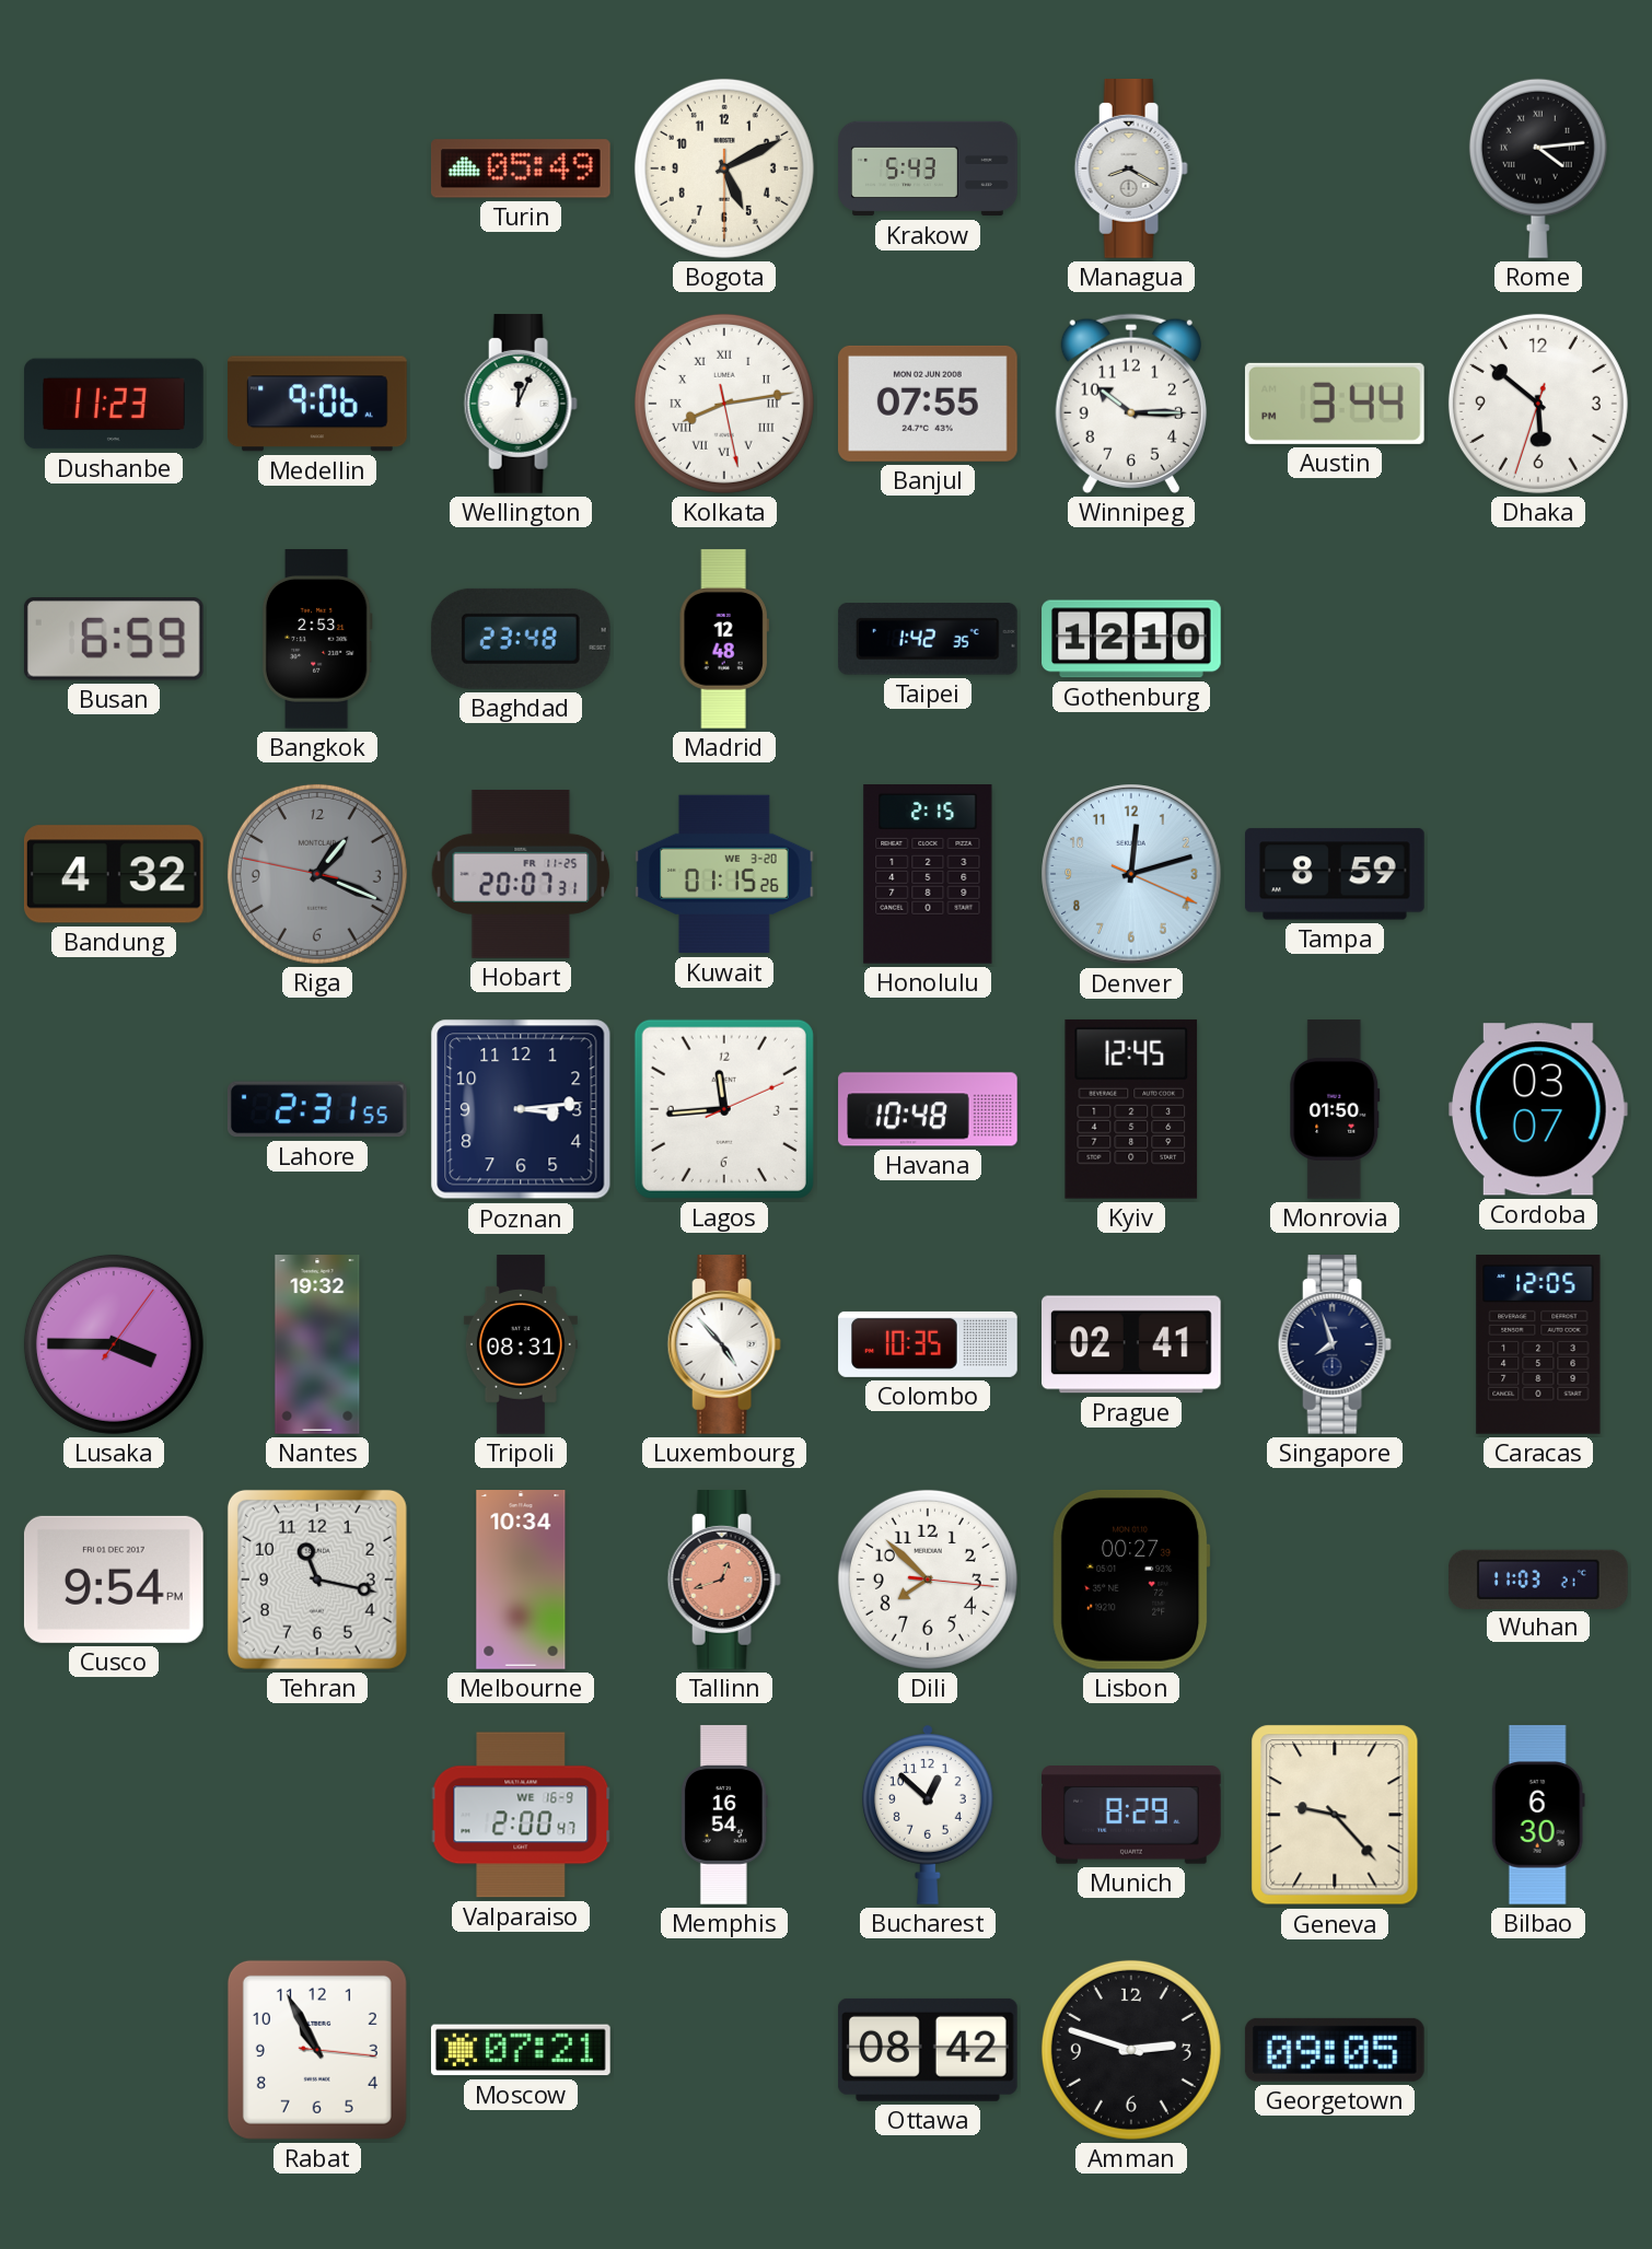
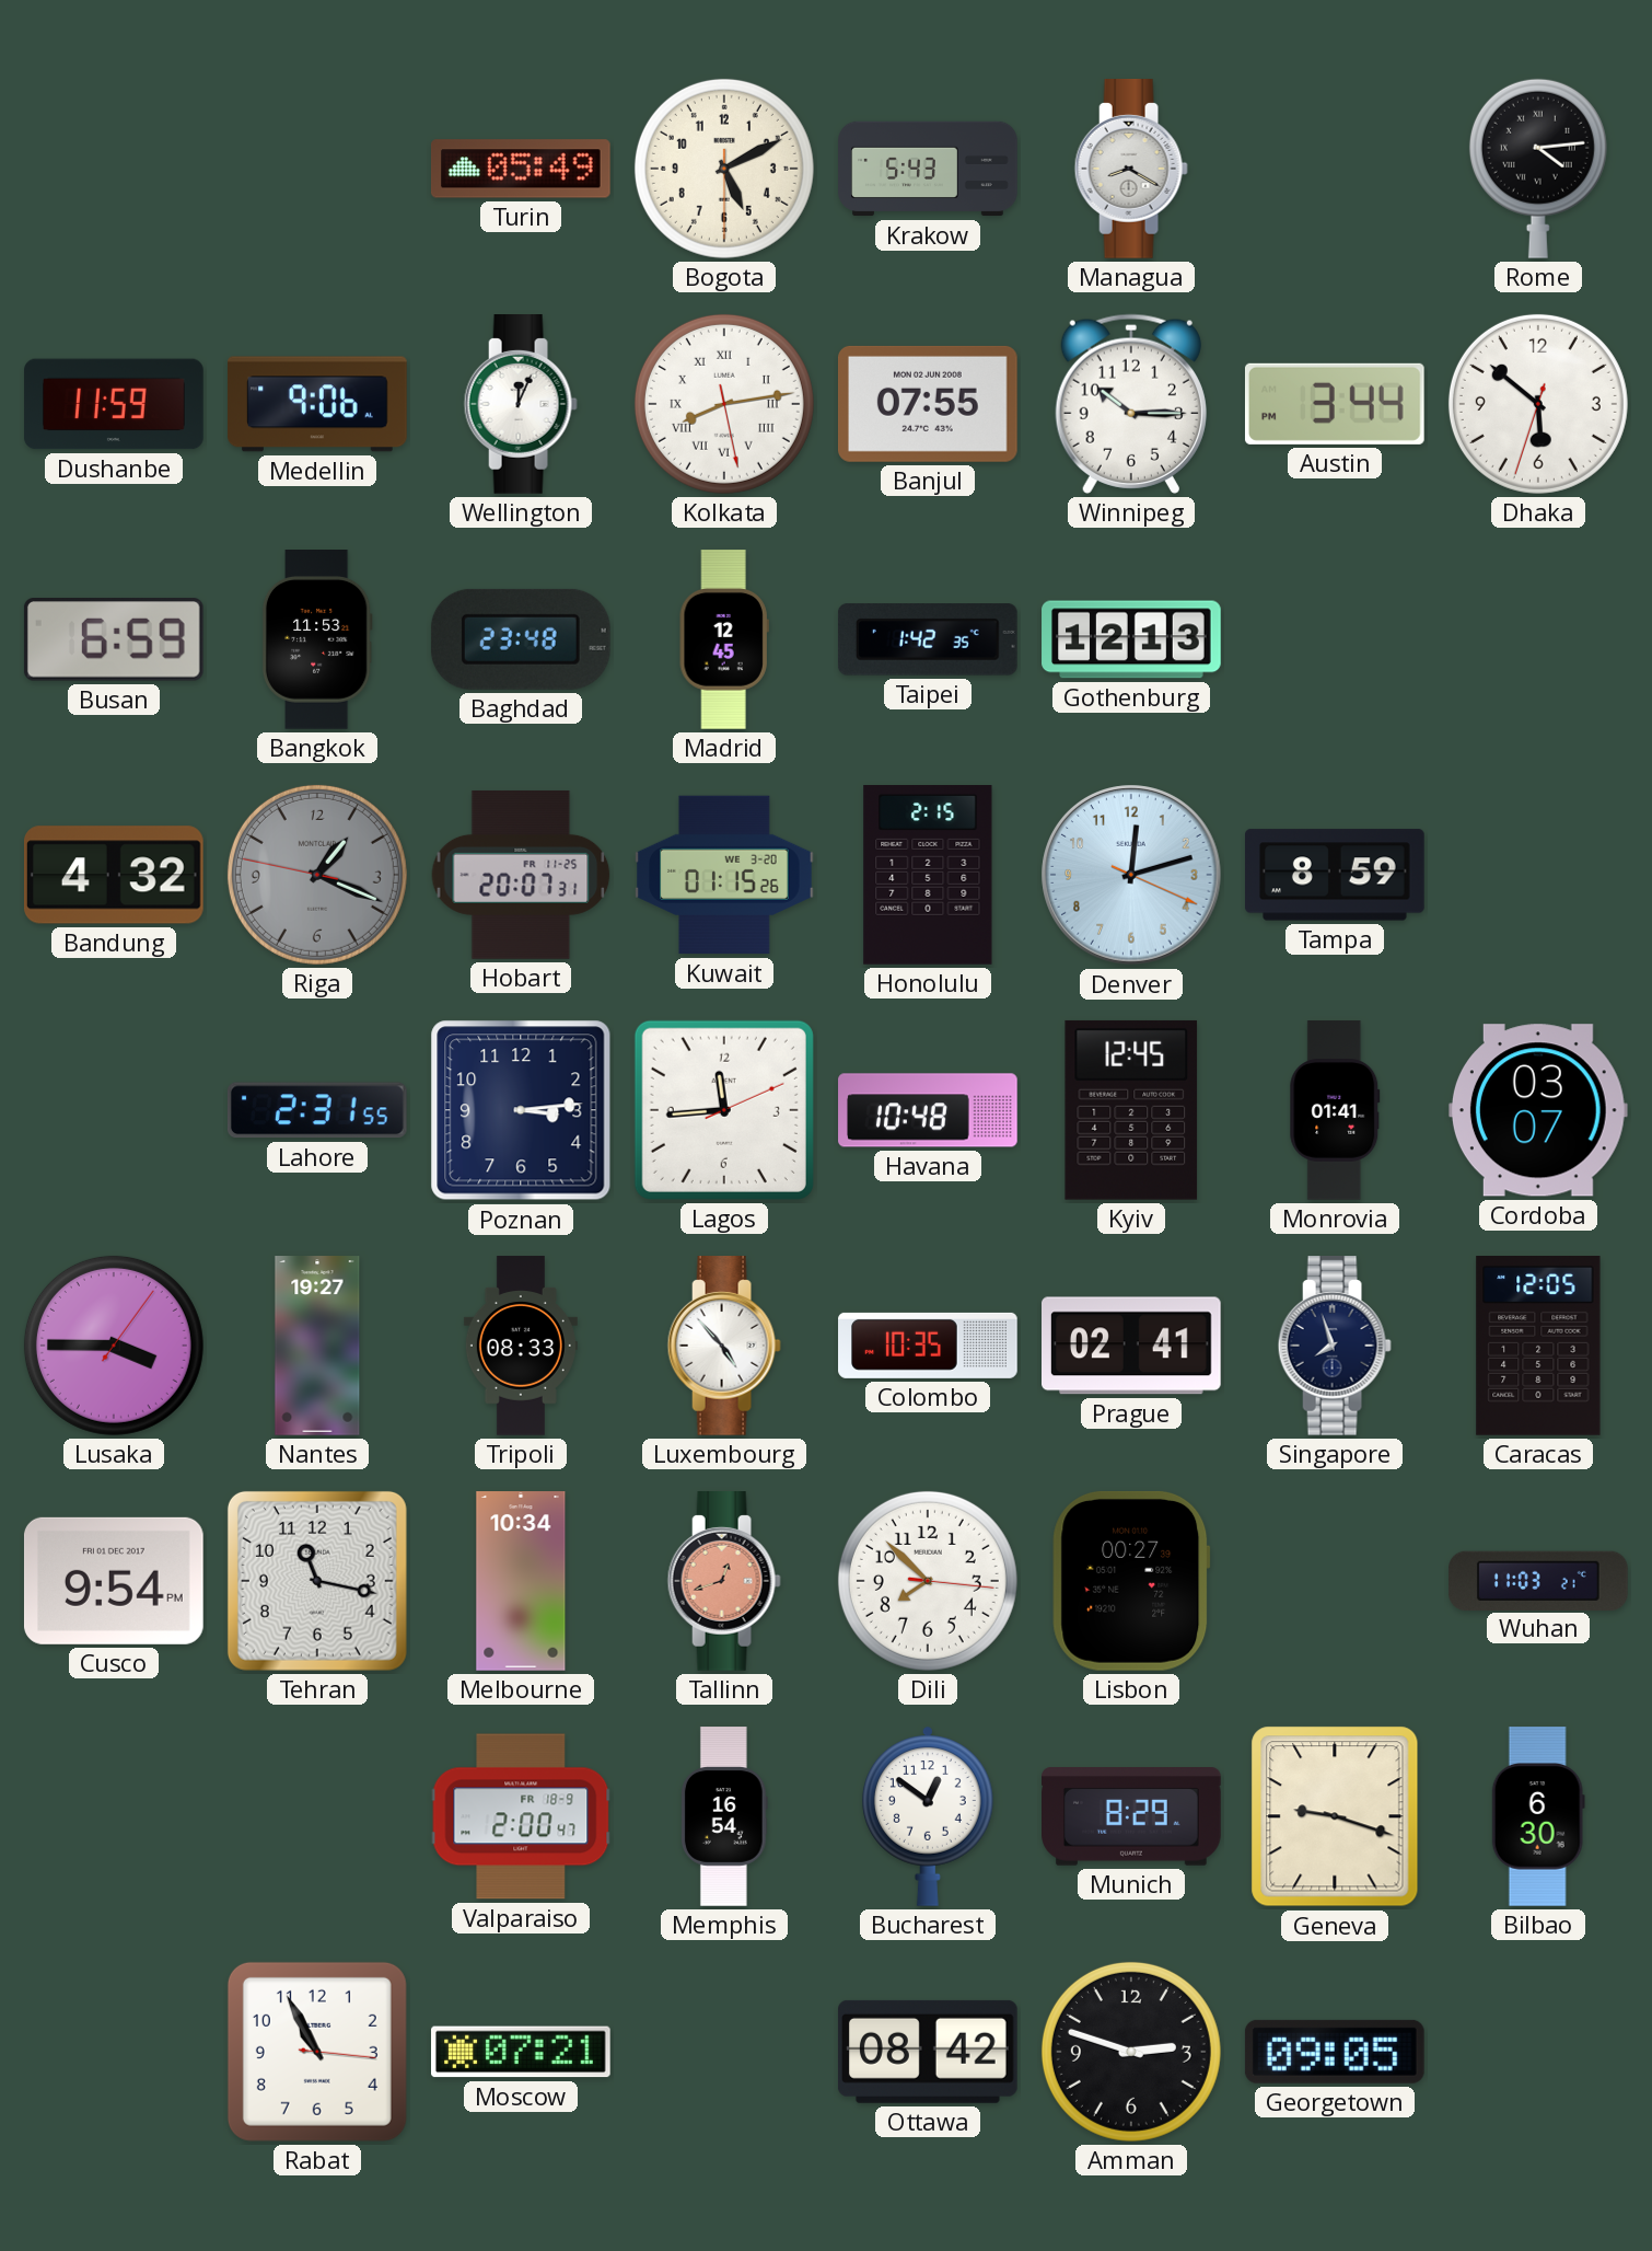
Dushanbe: 11:23 -> 11:59
Bangkok: 2:53 -> 11:53
Madrid: 12:48 -> 12:45
Gothenburg: 12:10 -> 12:13
Monrovia: 01:50 -> 01:41
Nantes: 19:32 -> 19:27
Tripoli: 08:31 -> 08:33
Valparaiso date: WE 16-9 -> FR 18-9
Bucharest: 12:52 -> 12:51
Geneva: 9:23 -> 9:18
